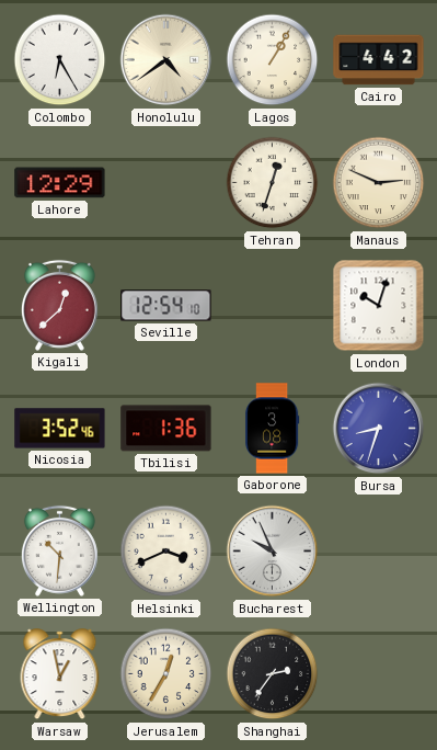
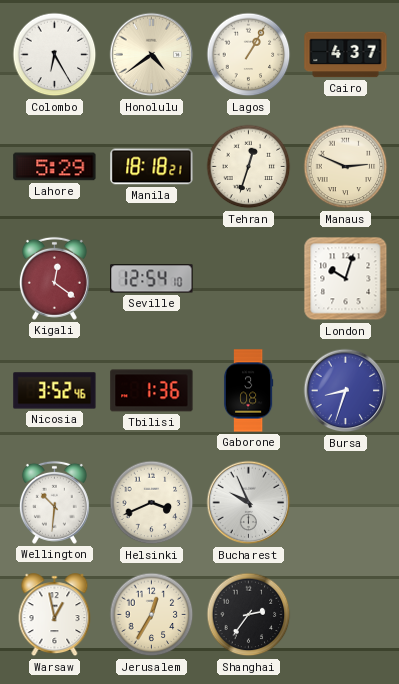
Cairo: 4:42 -> 4:37
Lahore: 12:29 -> 5:29
Manila: none -> 18:18
Kigali: 12:38 -> 12:21
